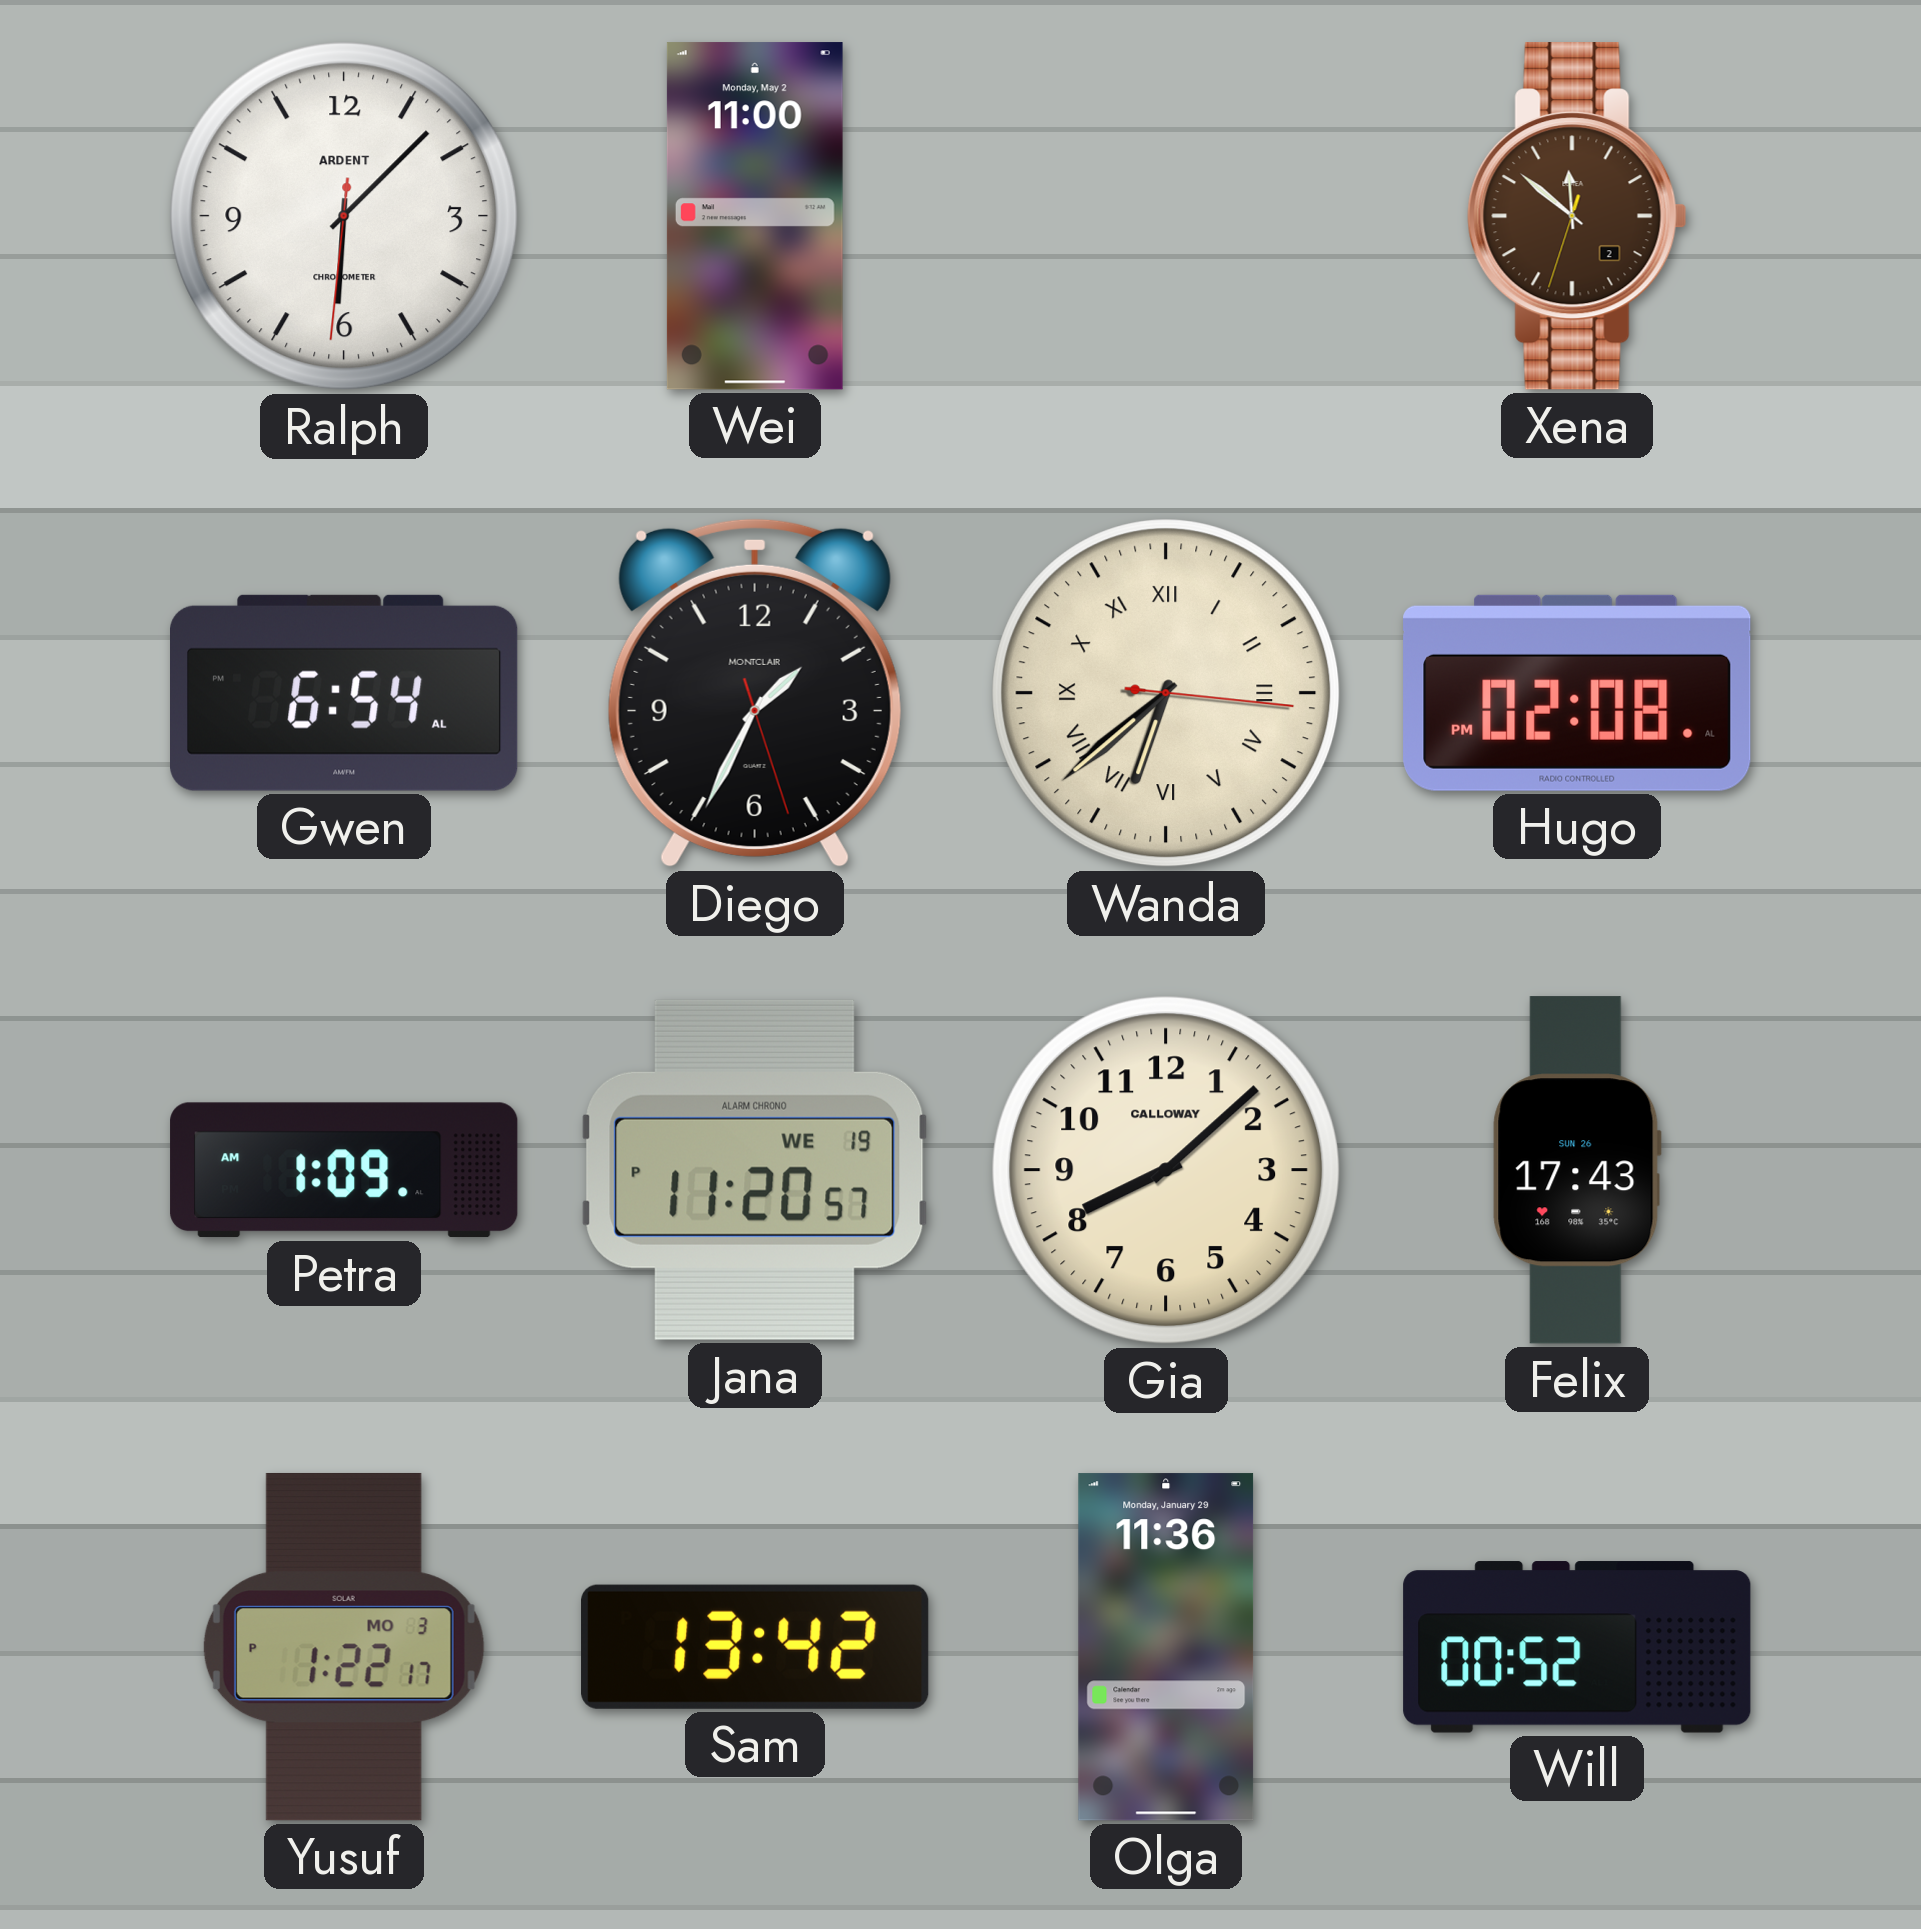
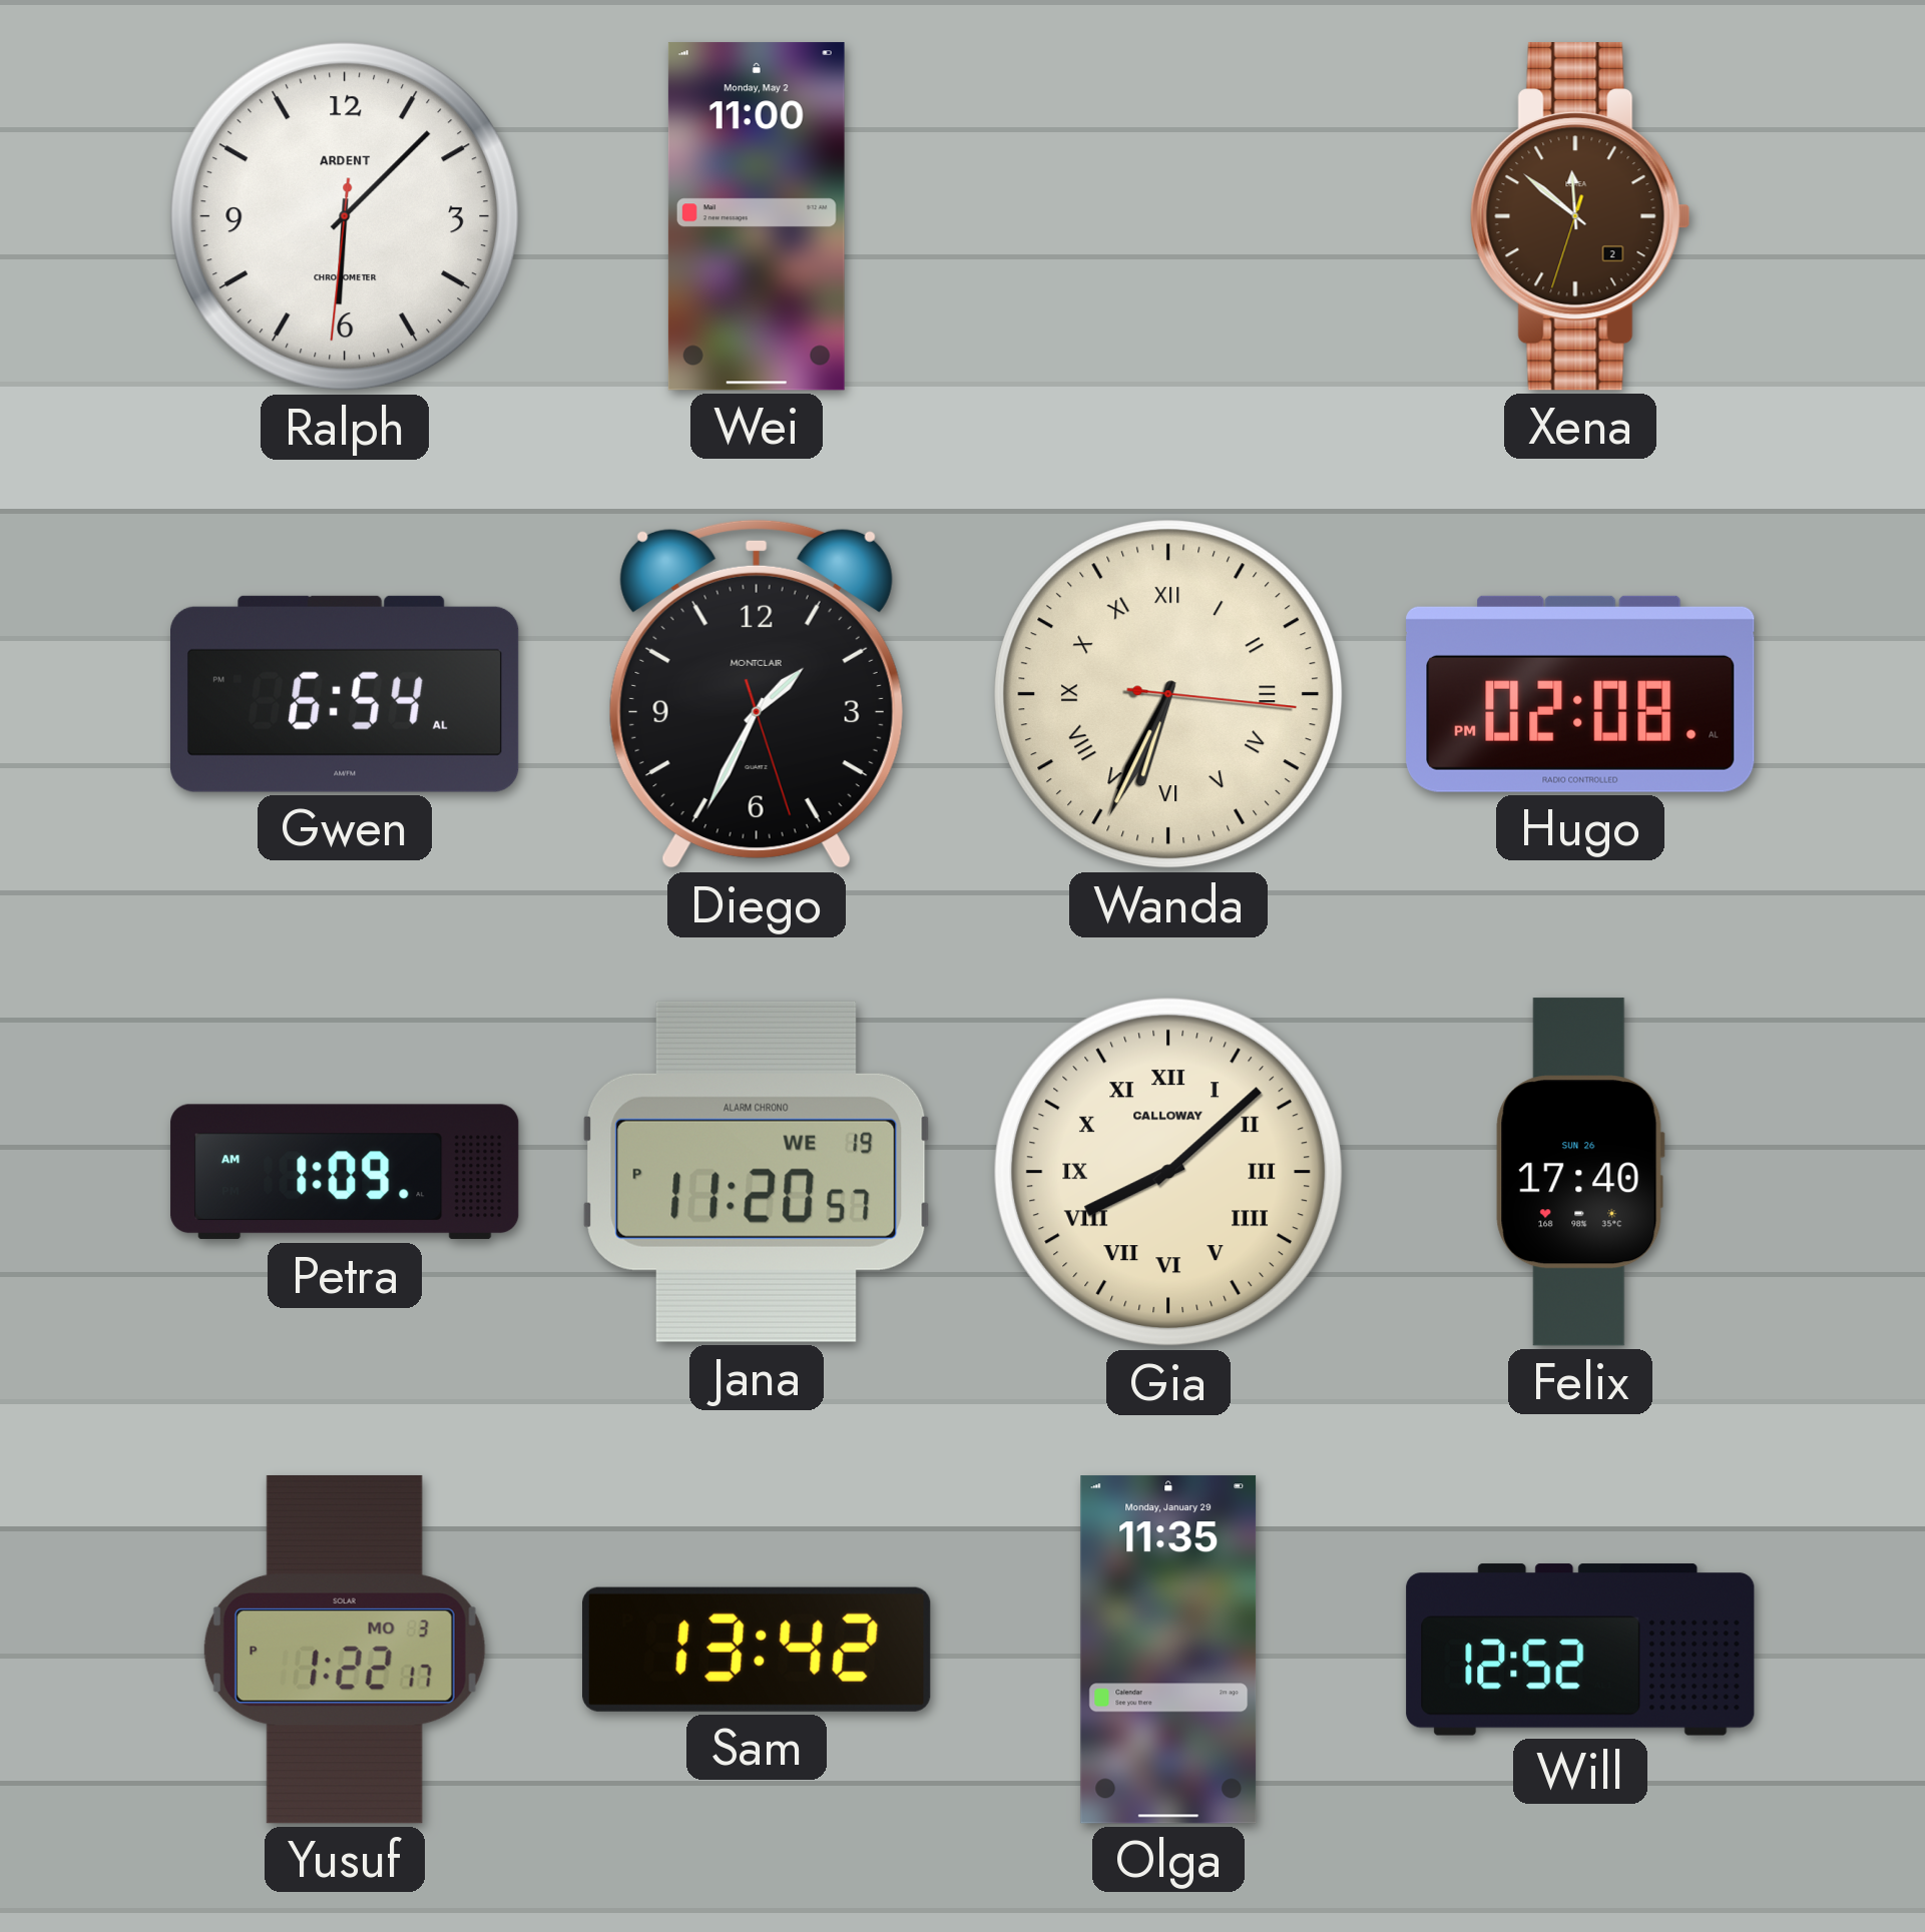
Wanda: 6:38 -> 6:34
Gia numerals: Arabic -> Roman
Felix: 17:43 -> 17:40
Olga: 11:36 -> 11:35
Will: 00:52 -> 12:52
